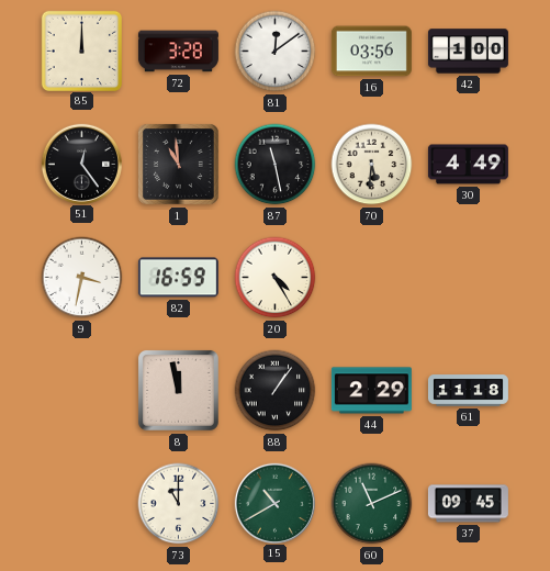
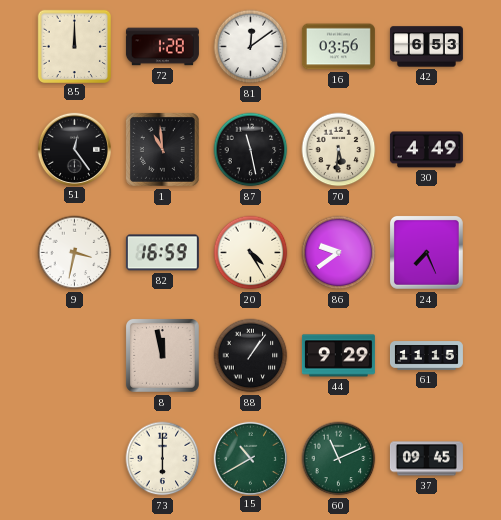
72: 3:28 -> 1:28
42: 1:00 -> 6:53
86: none -> 9:39
24: none -> 7:26
44: 2:29 -> 9:29
61: 11:18 -> 11:15
73: 11:00 -> 6:00
